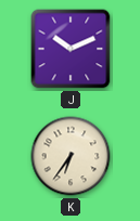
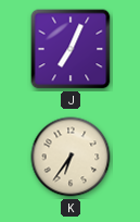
J: 10:11 -> 7:04
